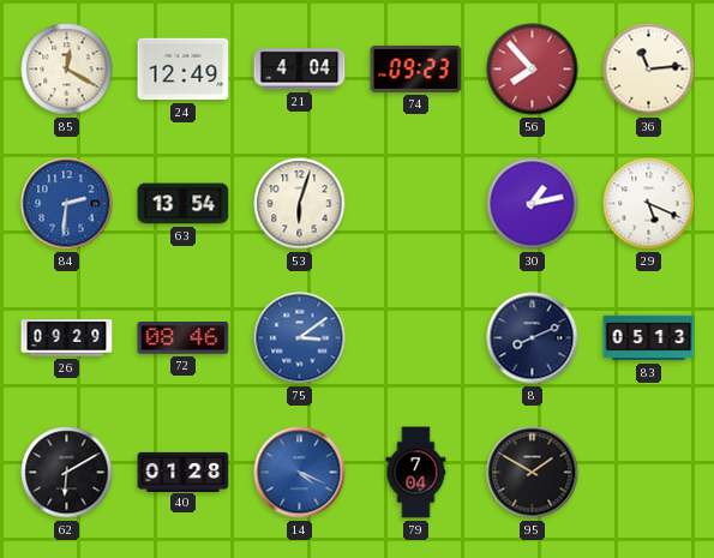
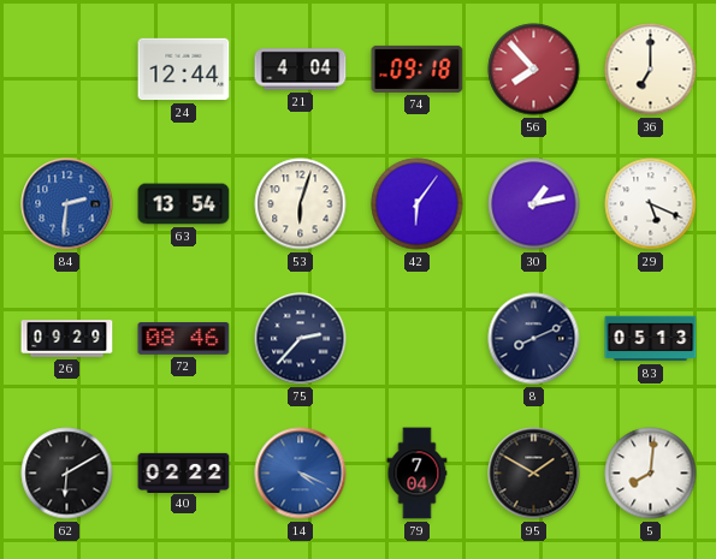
85: 12:20 -> none
24: 12:49 -> 12:44
74: 09:23 -> 09:18
36: 11:14 -> 7:00
42: none -> 6:06
75: 3:09 -> 2:37
75 dial: blue -> navy
40: 01:28 -> 02:22
5: none -> 8:01
